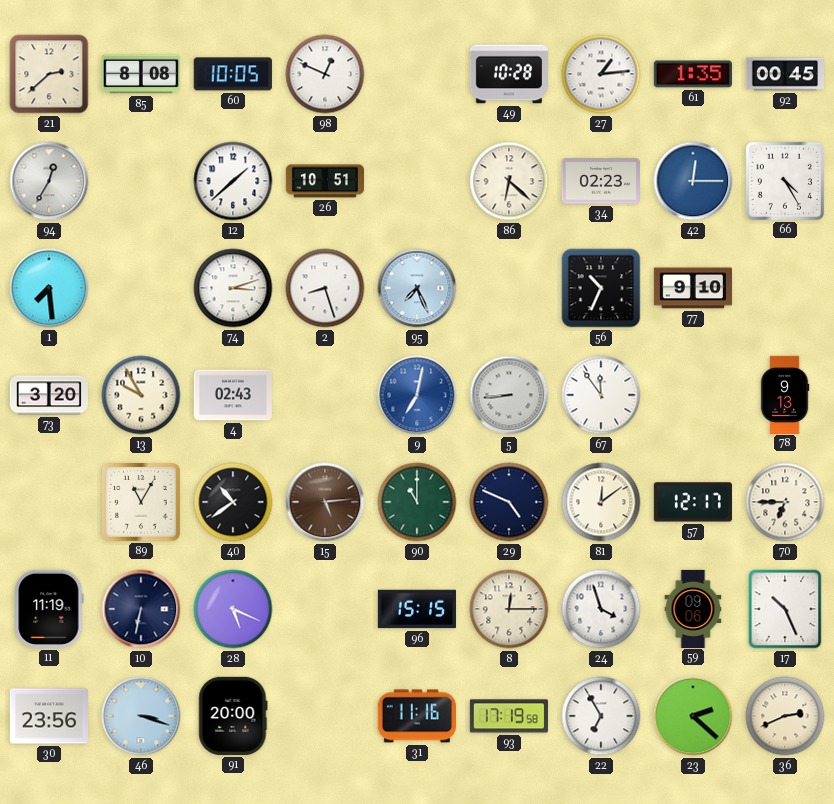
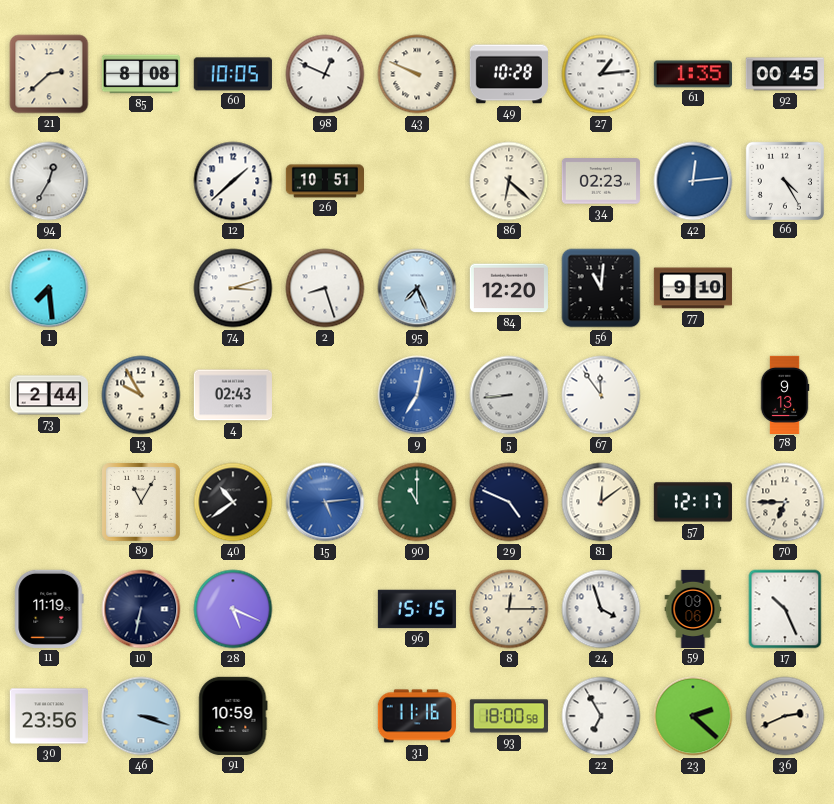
43: none -> 9:49
42: 12:15 -> 12:14
84: none -> 12:20
56: 10:34 -> 11:01
73: 3:20 -> 2:44
15 dial: brown -> blue
91: 20:00 -> 10:59
93: 17:19 -> 18:00
